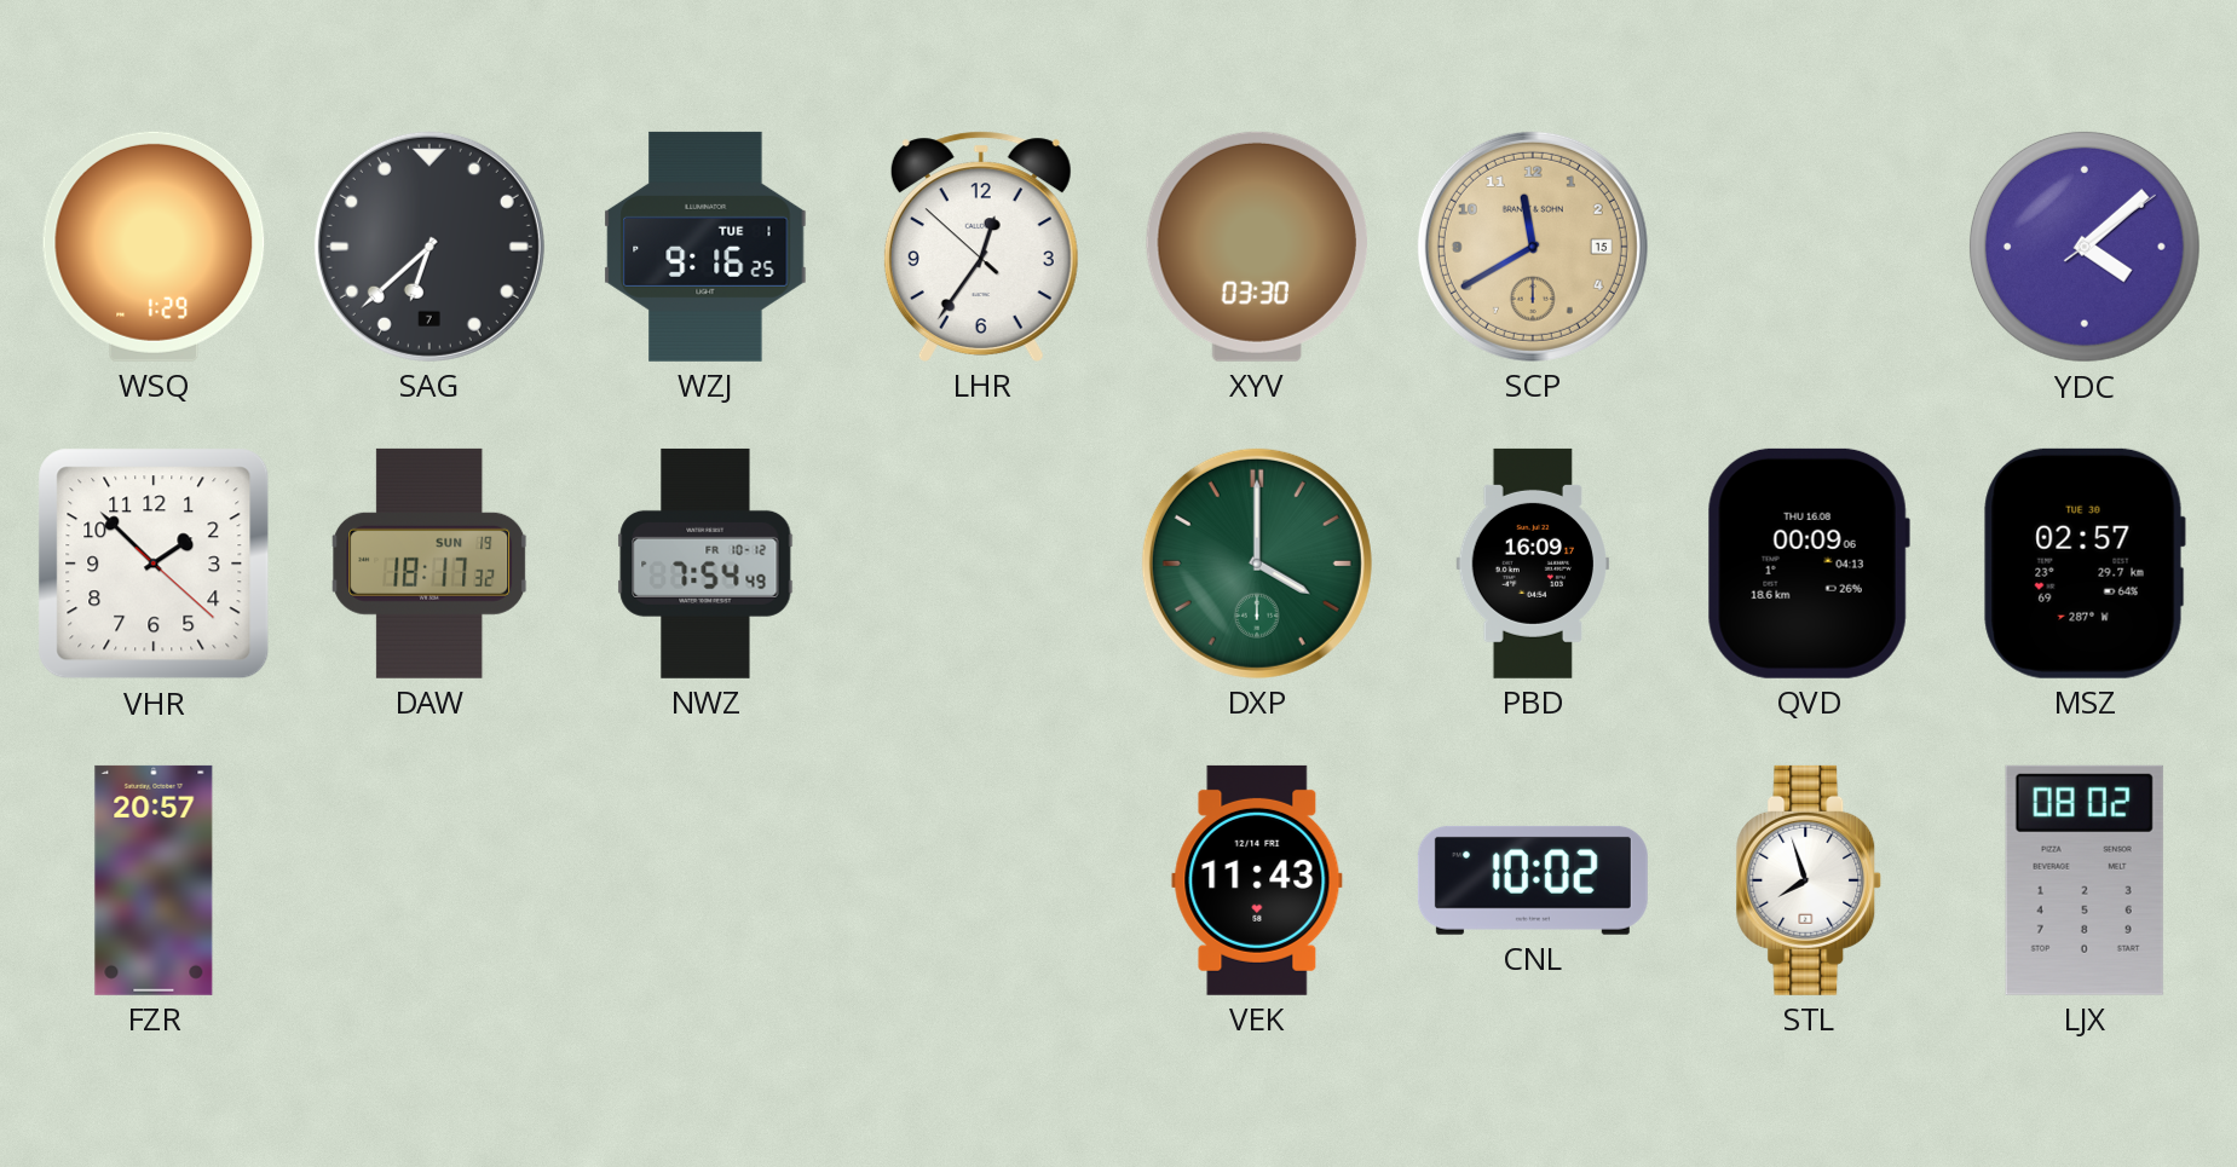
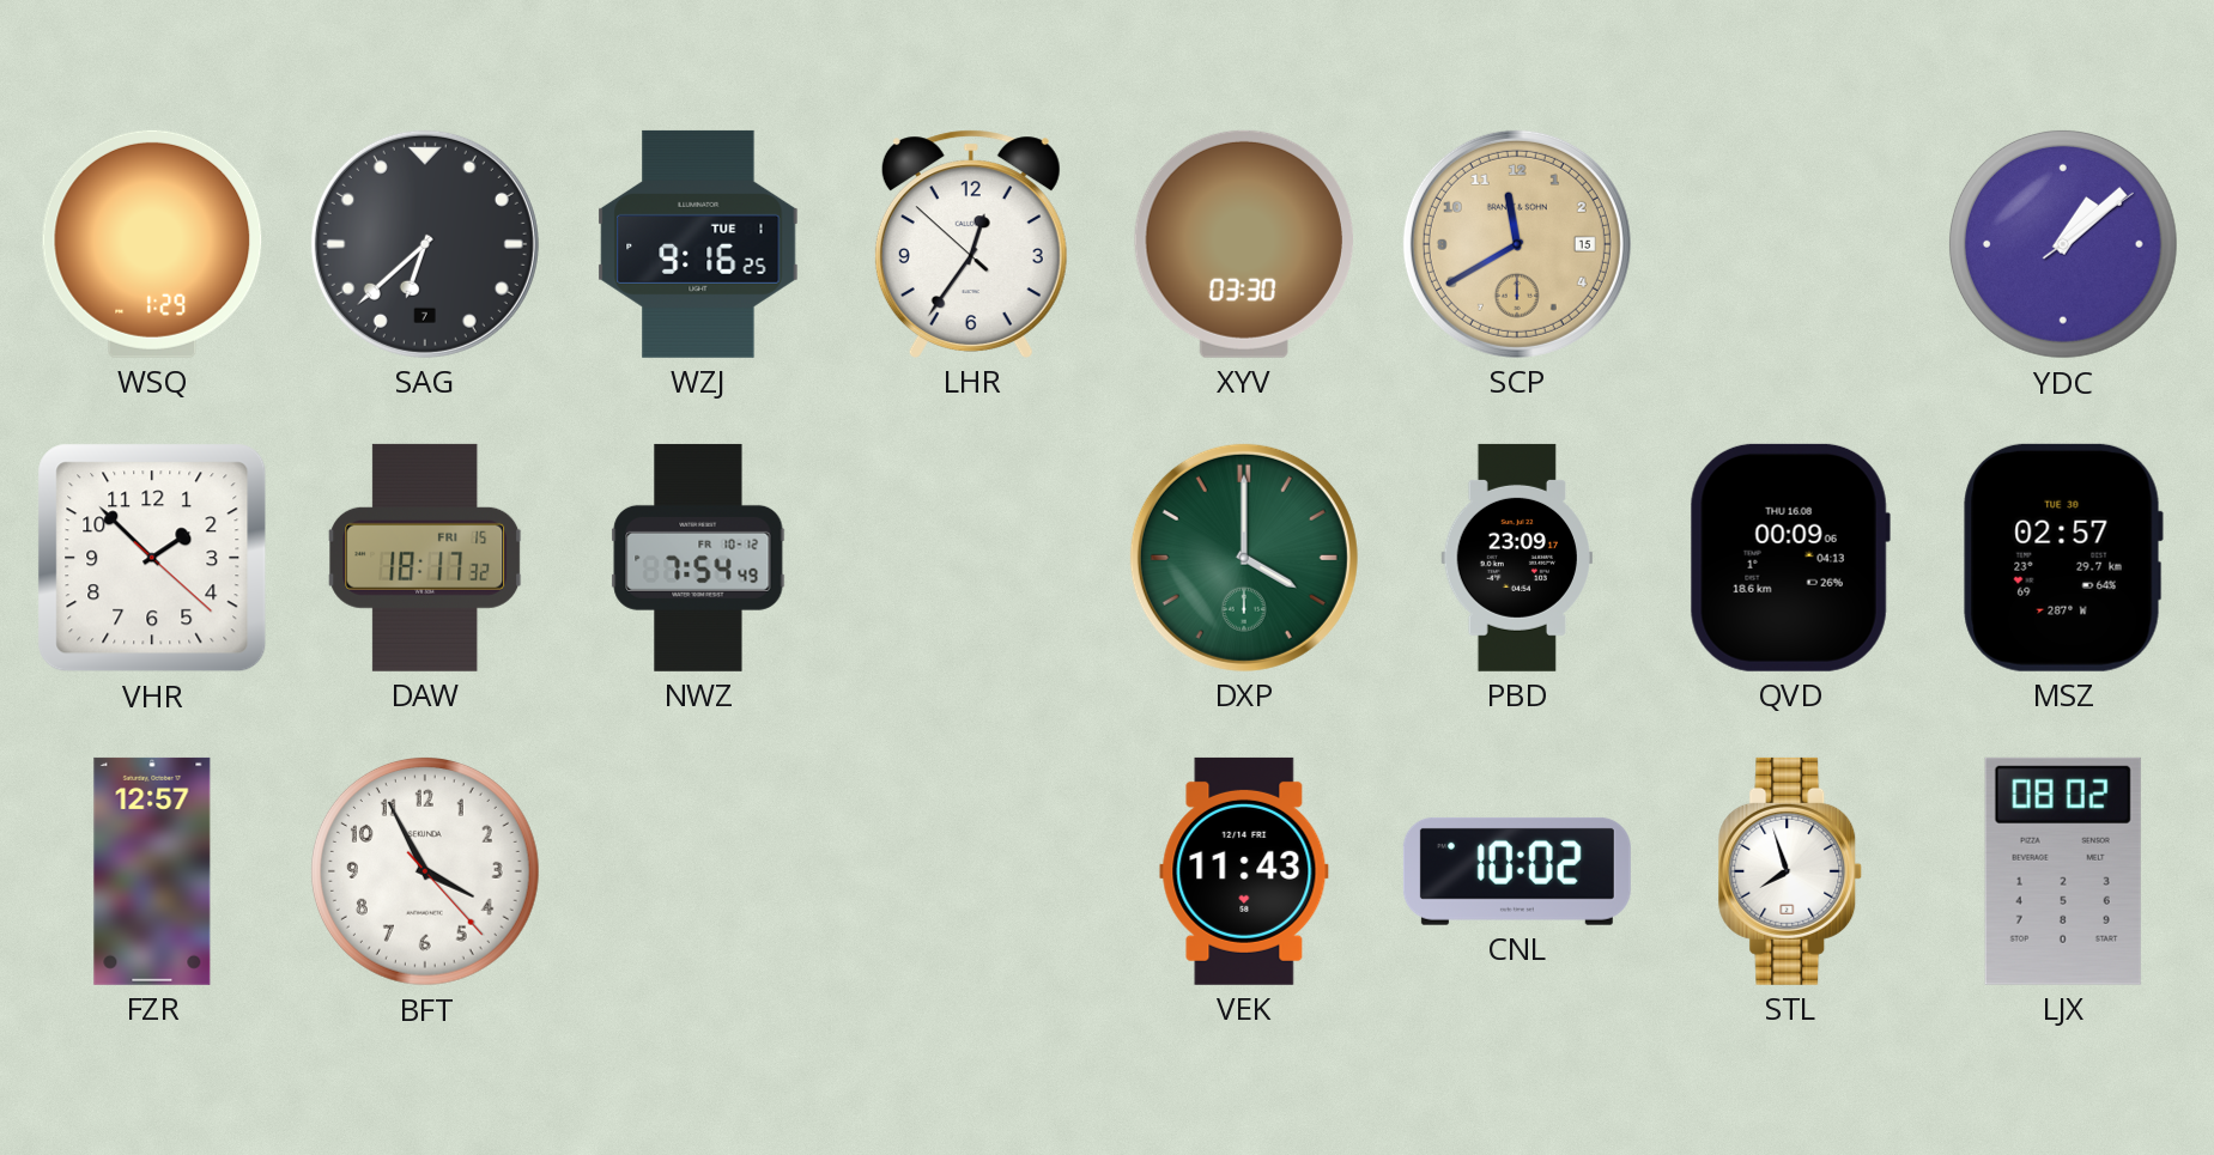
YDC: 4:08 -> 1:08
DAW date: SUN 19 -> FRI 15
PBD: 16:09 -> 23:09
FZR: 20:57 -> 12:57
BFT: none -> 3:55
